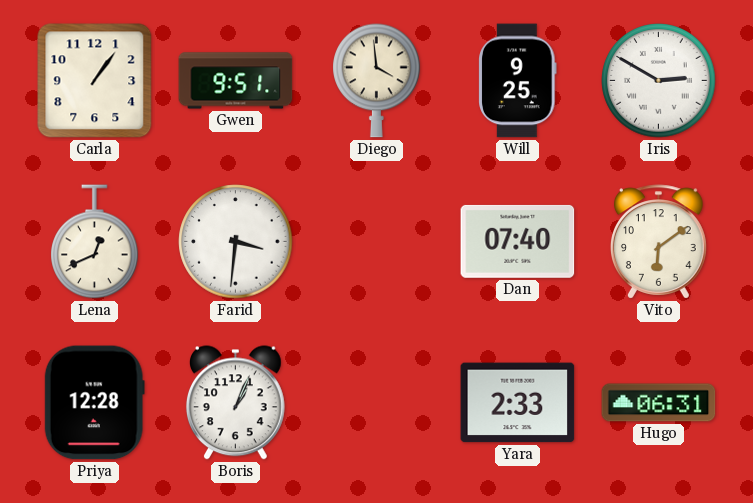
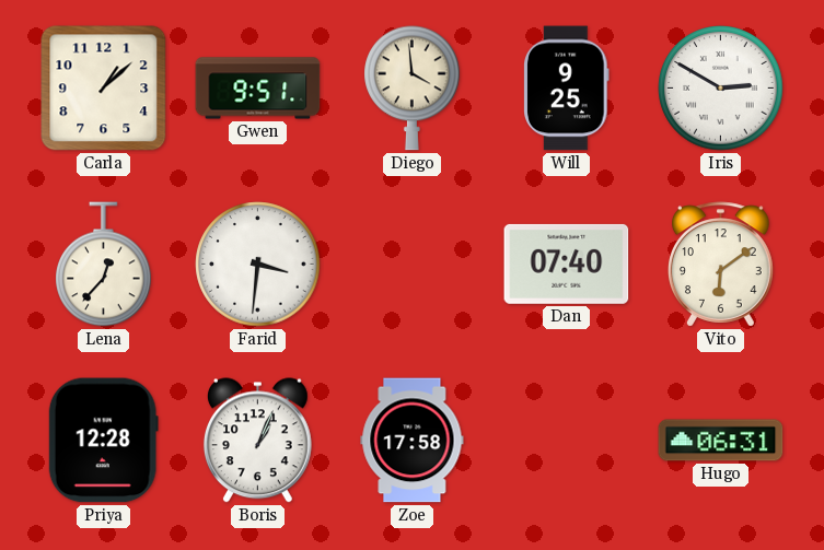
Carla: 1:06 -> 1:08
Lena: 12:41 -> 12:37
Zoe: none -> 17:58
Yara: 2:33 -> none
